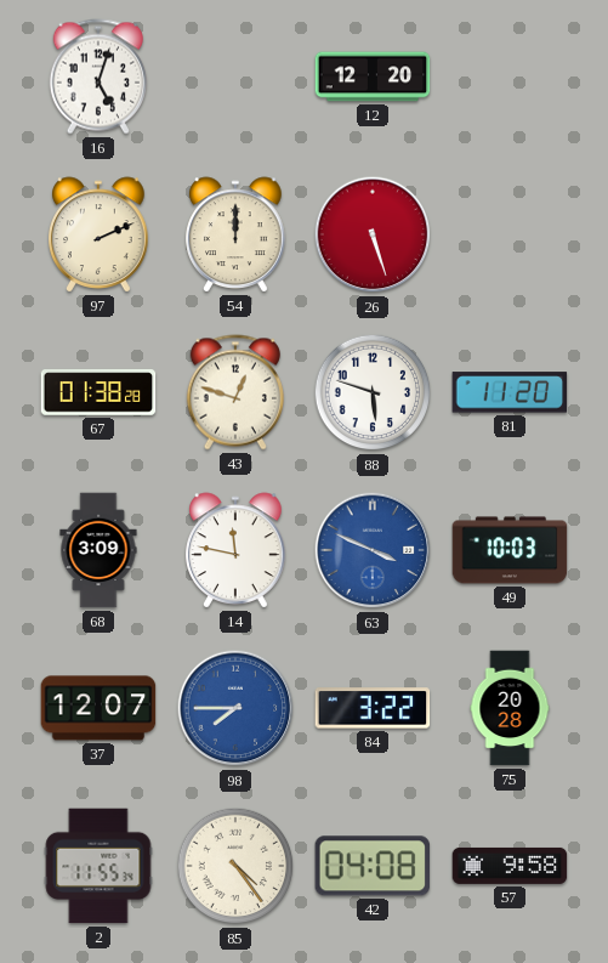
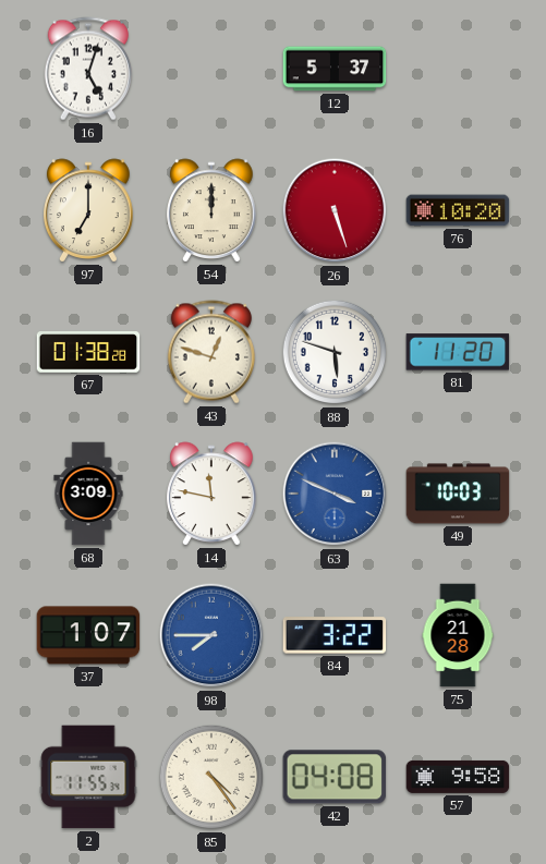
12: 12:20 -> 5:37
97: 2:11 -> 7:00
76: none -> 10:20
37: 12:07 -> 1:07
75: 20:28 -> 21:28
